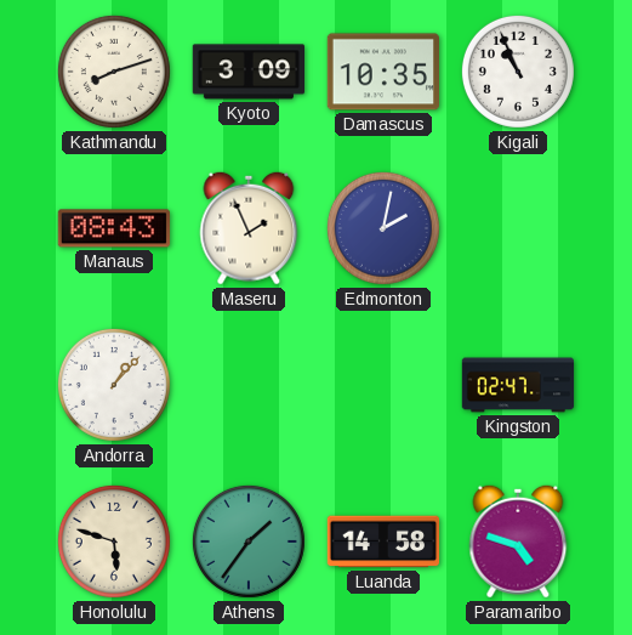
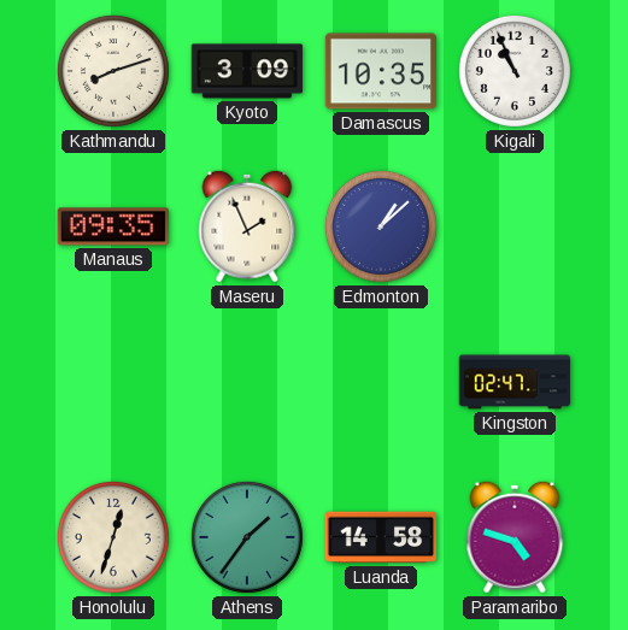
Manaus: 08:43 -> 09:35
Edmonton: 2:02 -> 1:08
Andorra: 1:07 -> none
Honolulu: 5:48 -> 12:33
